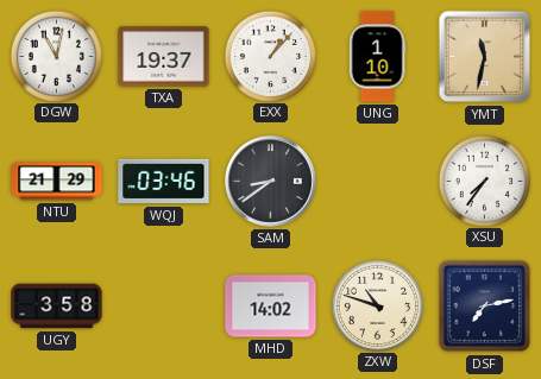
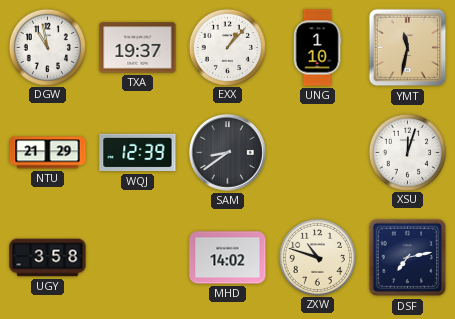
DGW: 11:02 -> 10:58
WQJ: 03:46 -> 12:39
XSU: 7:36 -> 12:03
